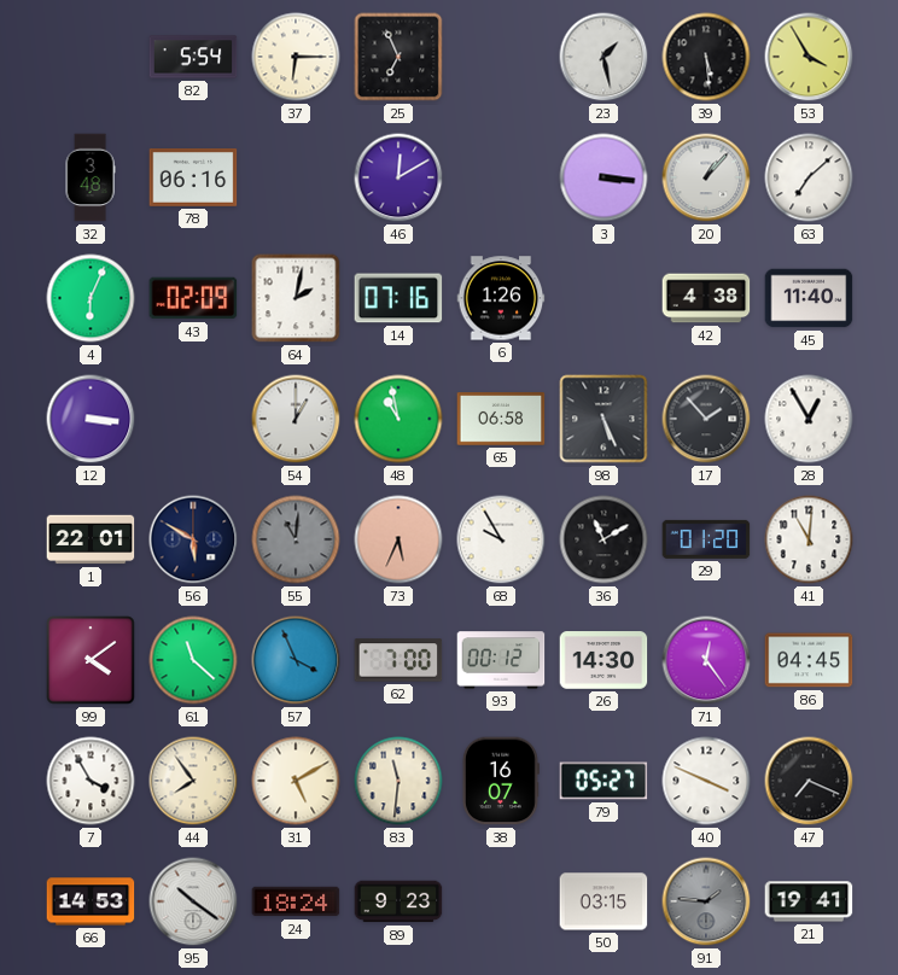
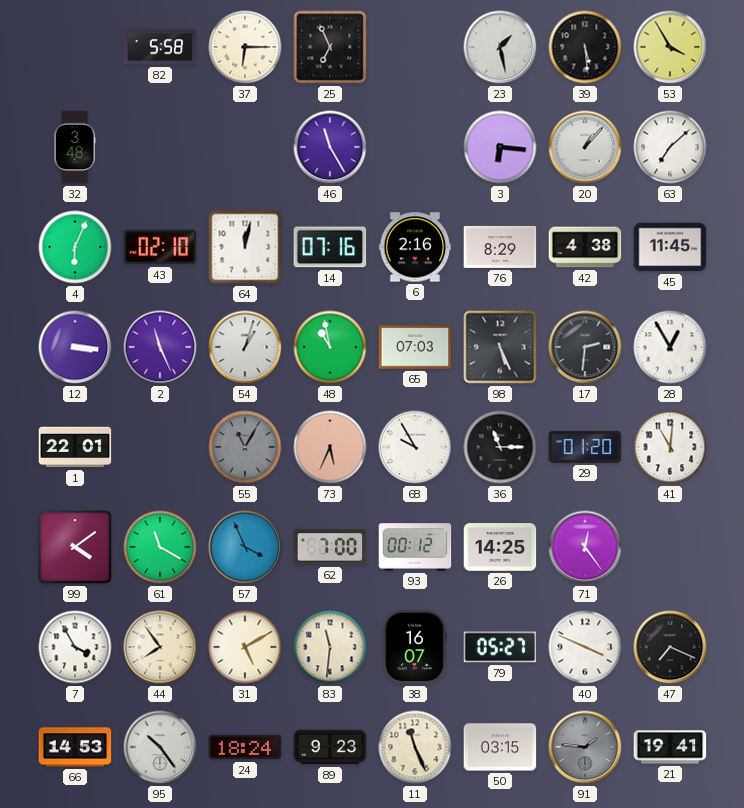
82: 5:54 -> 5:58
78: 06:16 -> none
46: 12:10 -> 11:25
3: 3:16 -> 6:16
43: 02:09 -> 02:10
64: 2:02 -> 12:02
6: 1:26 -> 2:16
76: none -> 8:29
45: 11:40 -> 11:45
2: none -> 11:26
54: 1:00 -> 1:03
65: 06:58 -> 07:03
17: 1:53 -> 2:31
56: 5:50 -> none
55: 11:01 -> 11:05
36: 11:10 -> 11:15
61: 11:22 -> 11:20
26: 14:30 -> 14:25
86: 04:45 -> none
95: 10:21 -> 10:24
11: none -> 11:26
